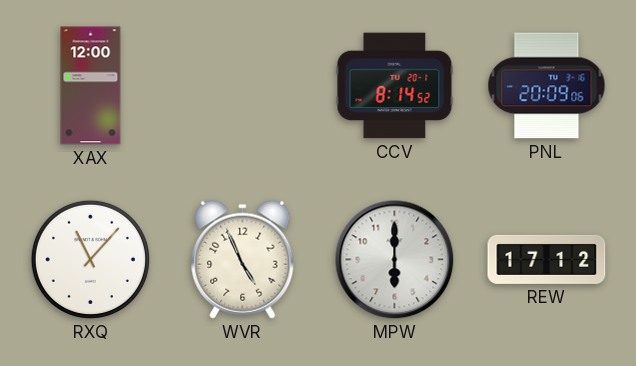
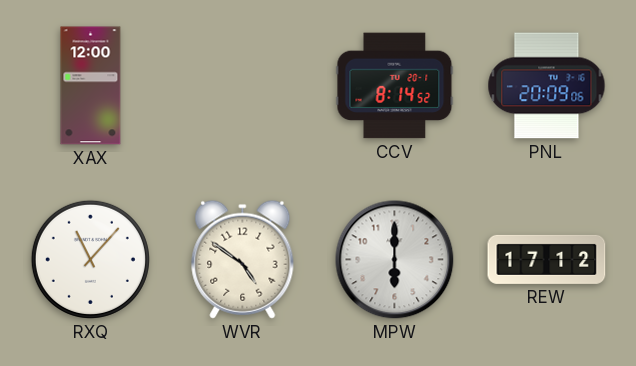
WVR: 4:56 -> 4:51
